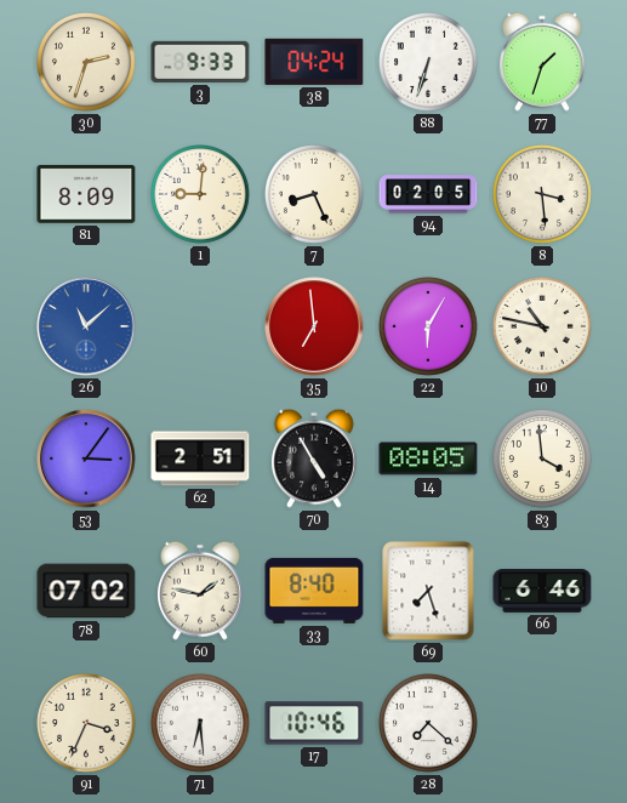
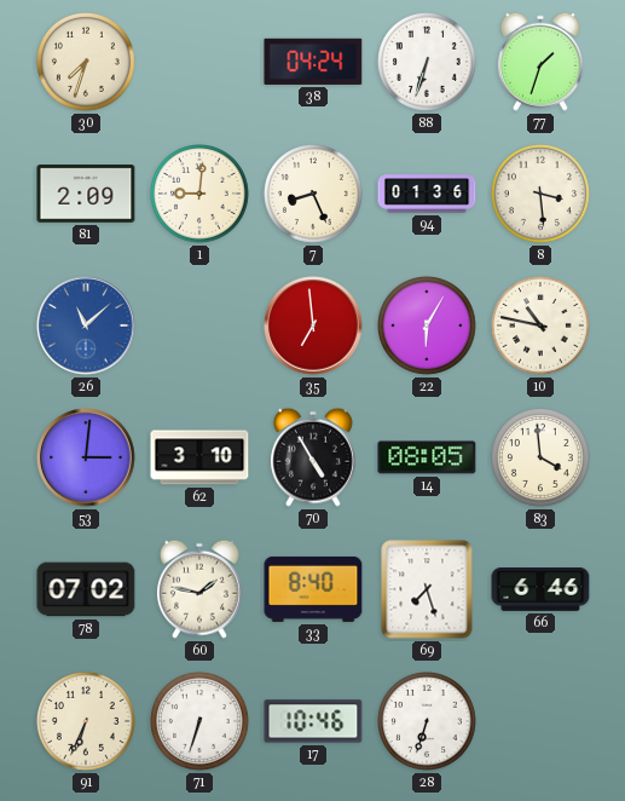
30: 2:33 -> 7:33
3: 9:33 -> none
81: 8:09 -> 2:09
94: 02:05 -> 01:36
53: 3:06 -> 3:01
62: 2:51 -> 3:10
91: 3:34 -> 6:34
71: 6:29 -> 6:33
28: 7:22 -> 6:33
